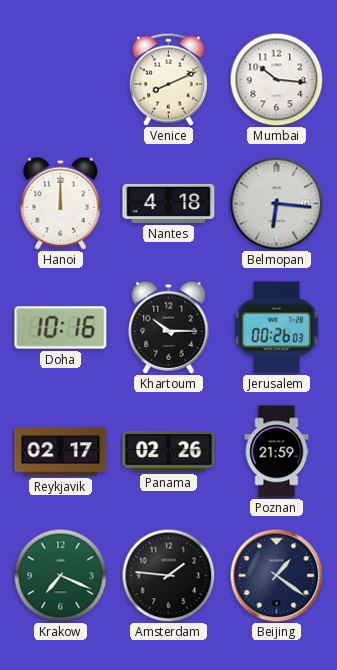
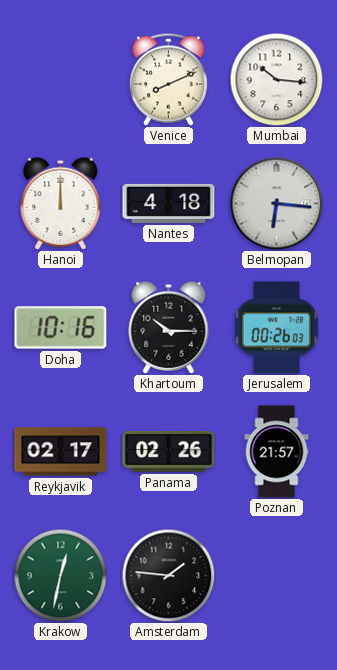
Poznan: 21:59 -> 21:57
Krakow: 7:19 -> 12:32
Beijing: 1:21 -> none
